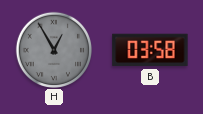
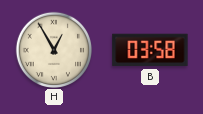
H dial: grey -> cream
